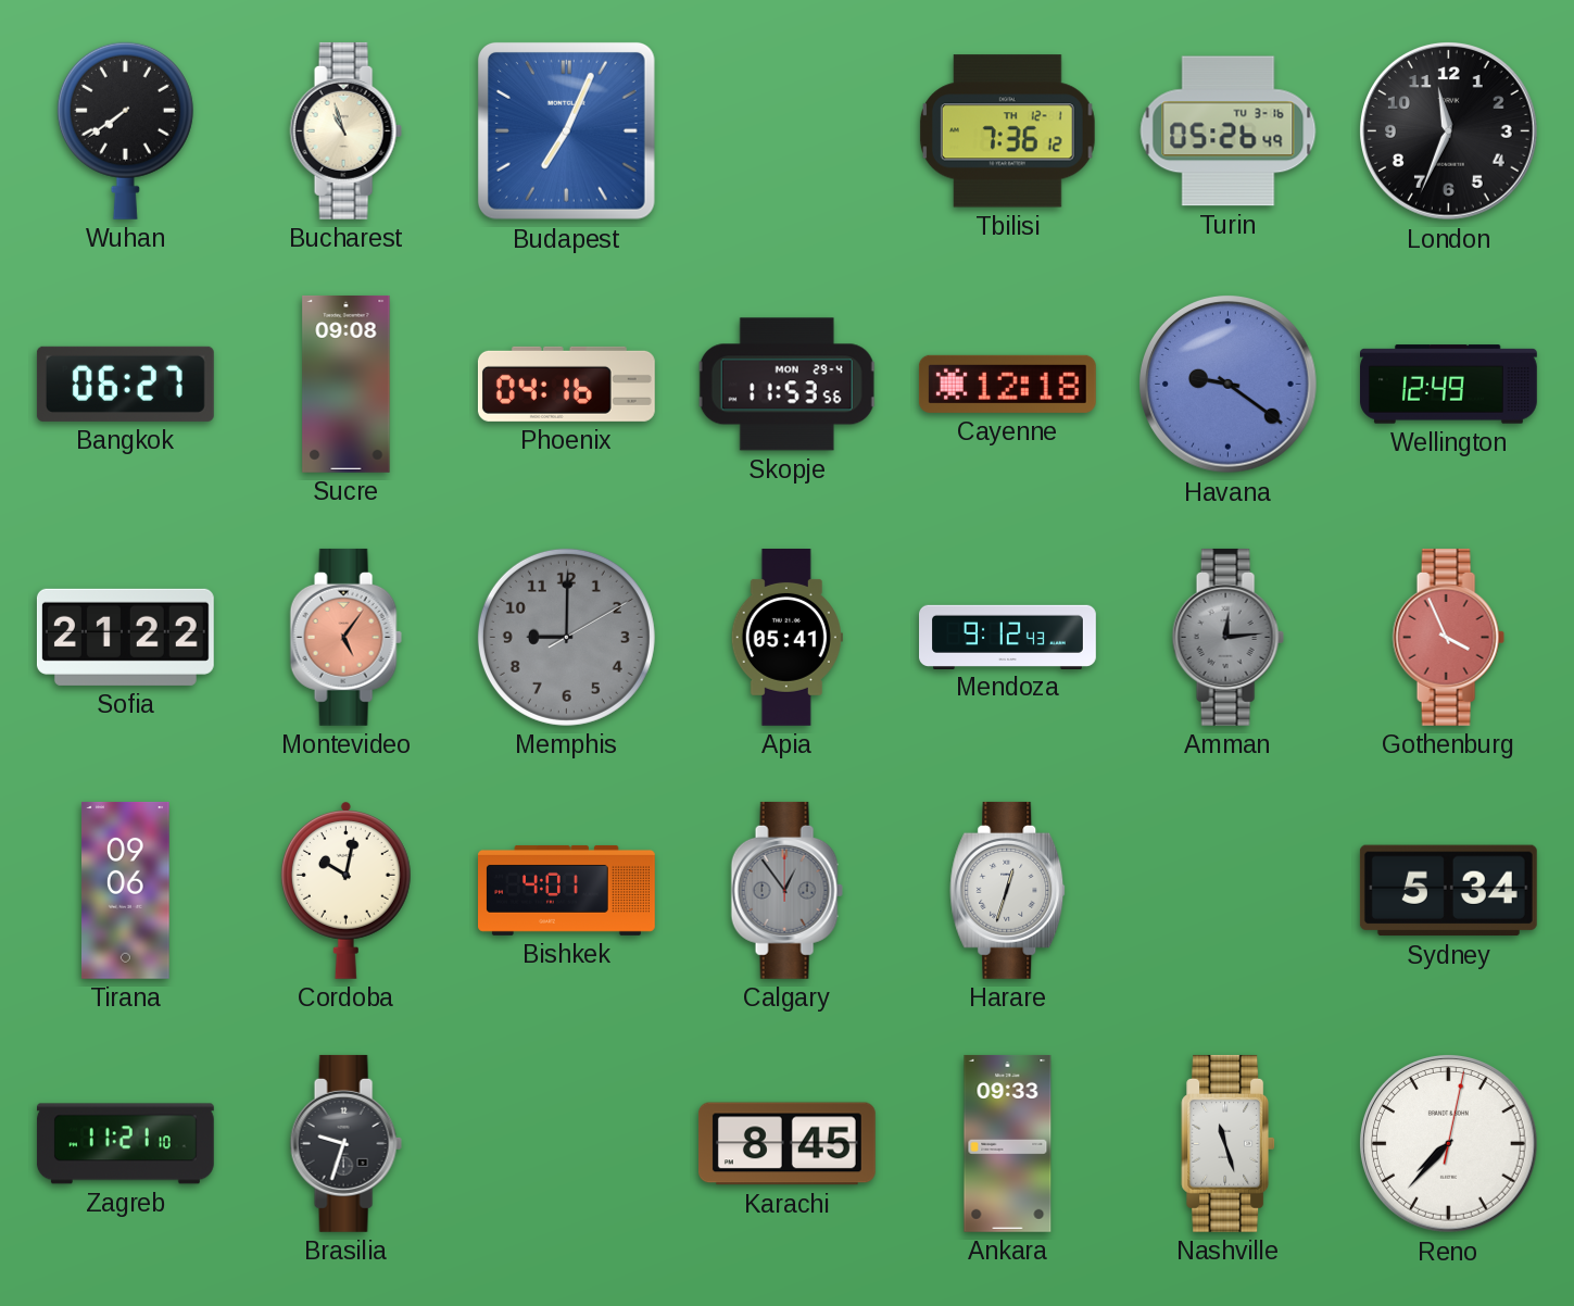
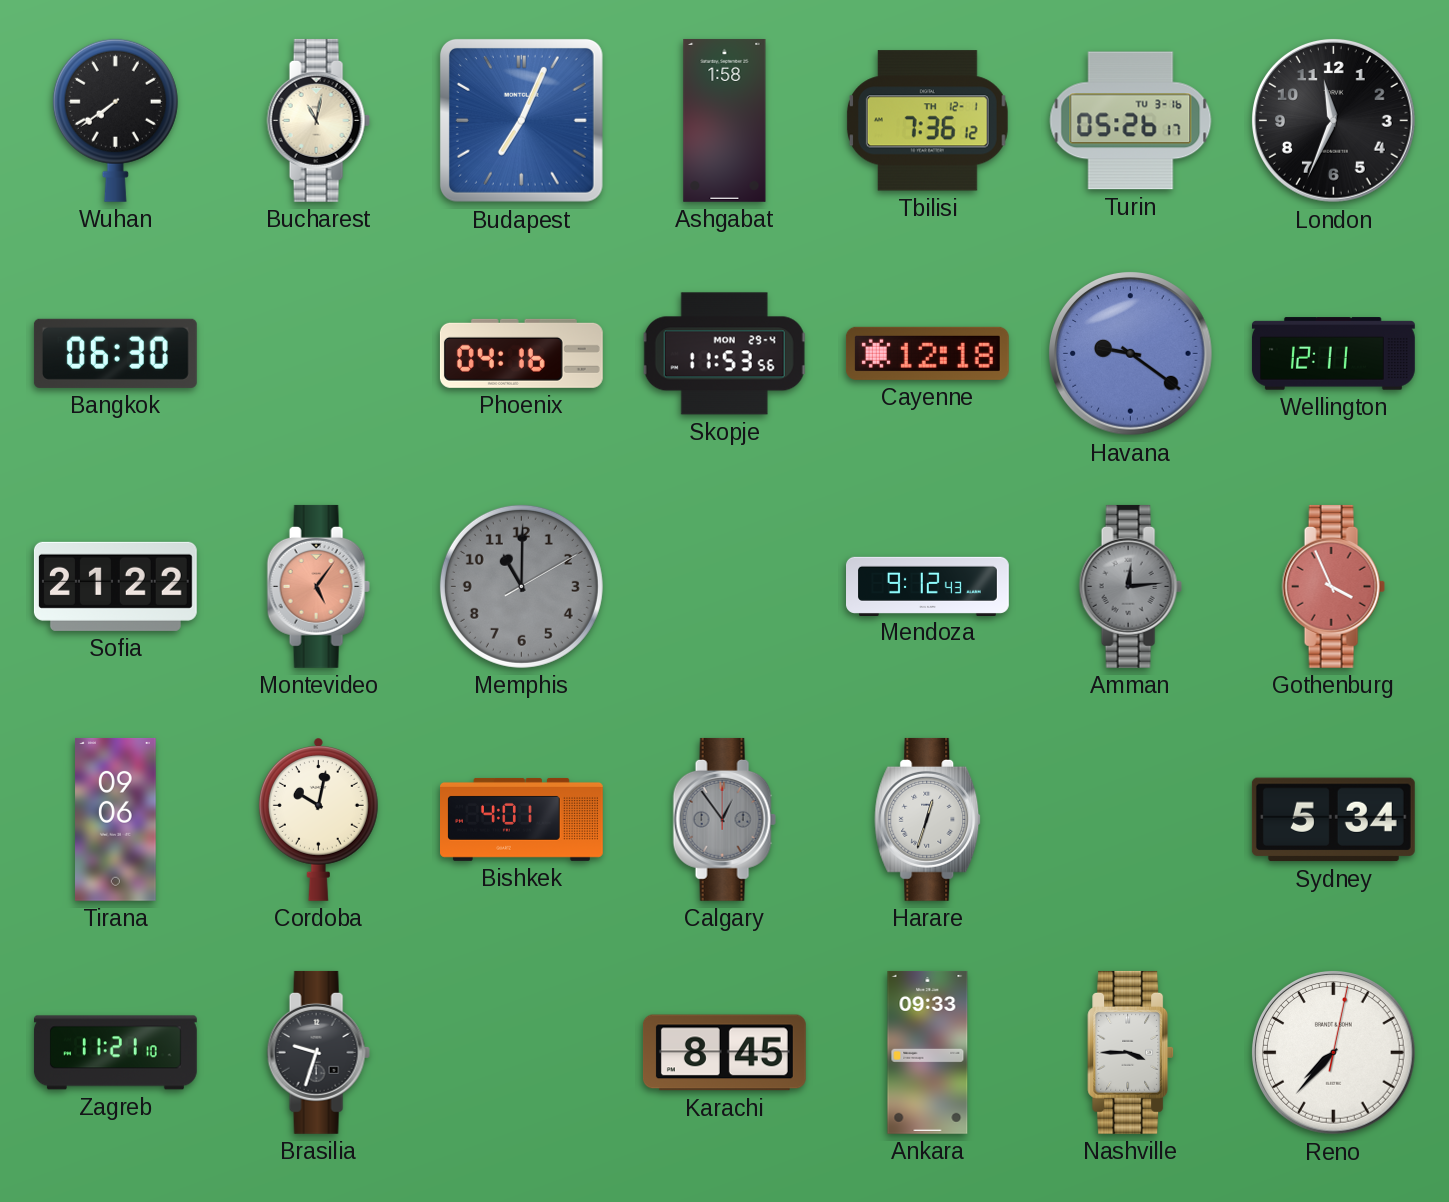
Bucharest: 10:57 -> 11:02
Ashgabat: none -> 1:58
Turin: 05:26:49 -> 05:26:17
Bangkok: 06:27 -> 06:30
Sucre: 09:08 -> none
Wellington: 12:49 -> 12:11
Memphis: 9:00 -> 11:00
Apia: 05:41 -> none
Nashville: 11:27 -> 3:45
